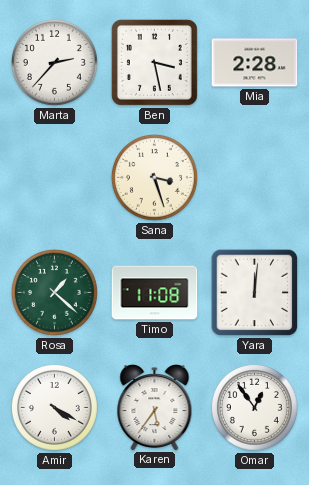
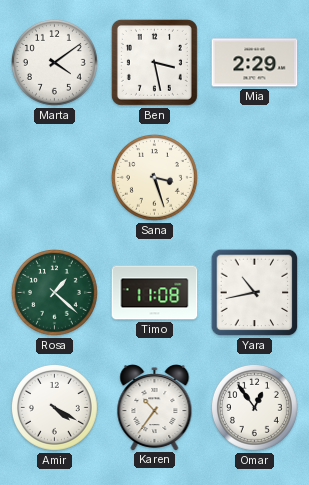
Marta: 2:37 -> 4:09
Mia: 2:28 -> 2:29
Yara: 12:01 -> 10:43
Karen: 5:36 -> 10:36
